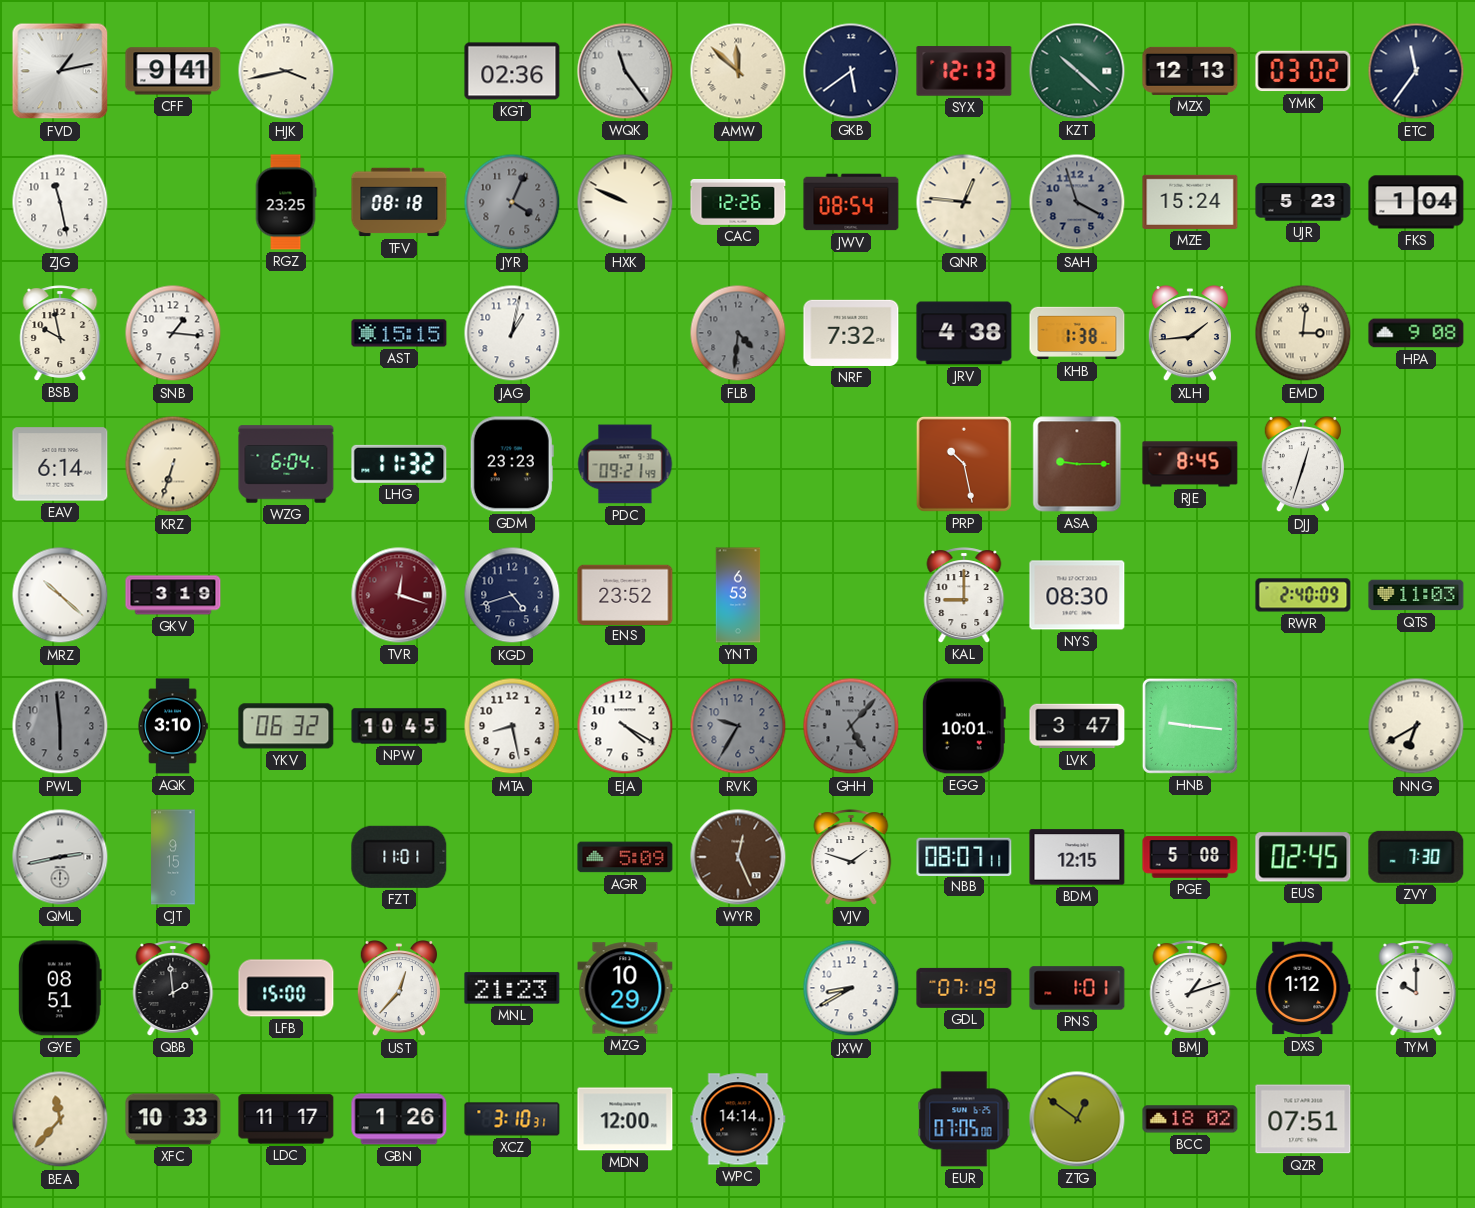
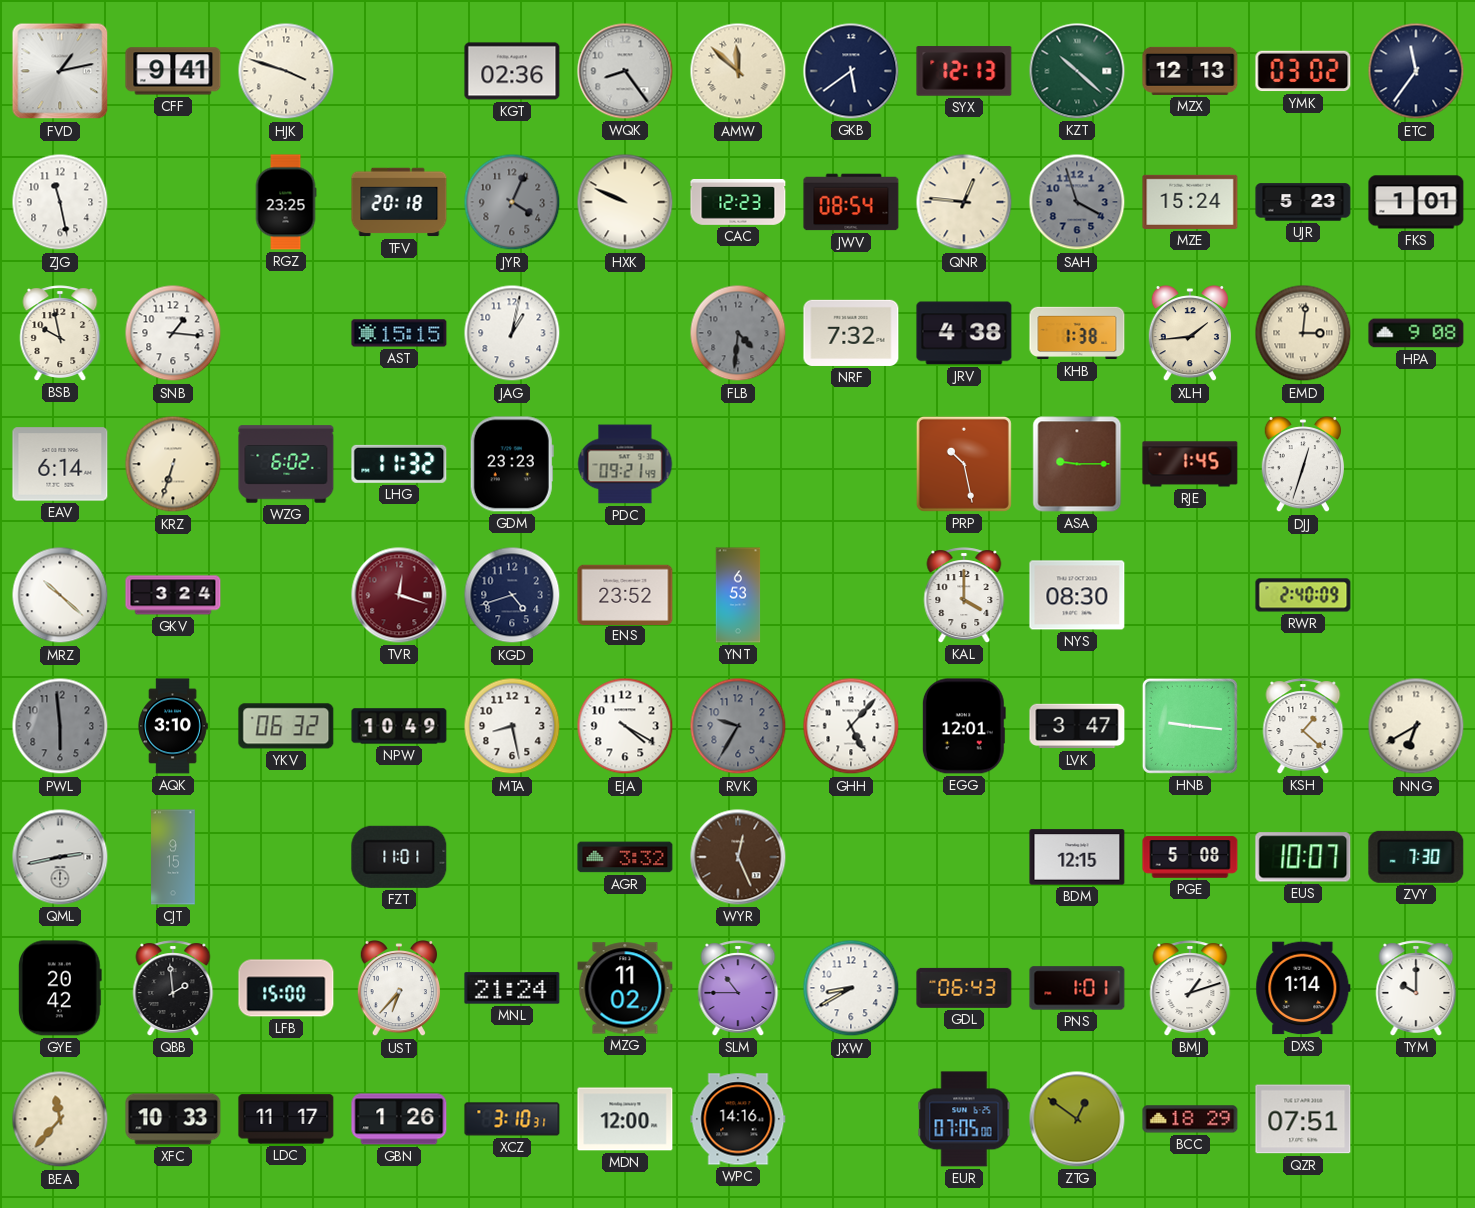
HJK: 3:43 -> 3:48
WQK: 11:24 -> 8:24
TFV: 08:18 -> 20:18
CAC: 12:26 -> 12:23
FKS: 1:04 -> 1:01
WZG: 6:04 -> 6:02
RJE: 8:45 -> 1:45
GKV: 3:19 -> 3:24
KAL: 9:00 -> 4:00
QTS: 11:03 -> none
NPW: 10:45 -> 10:49
GHH dial: grey -> white
EGG: 10:01 -> 12:01
KSH: none -> 1:22
AGR: 5:09 -> 3:32
VJV: 1:48 -> none
NBB: 08:07 -> none
EUS: 02:45 -> 10:07
GYE: 08:51 -> 20:42
UST: 12:37 -> 6:37
MNL: 21:23 -> 21:24
MZG: 10:29 -> 11:02
SLM: none -> 10:45
GDL: 07:19 -> 06:43
DXS: 1:12 -> 1:14
WPC: 14:14 -> 14:16
BCC: 18:02 -> 18:29
